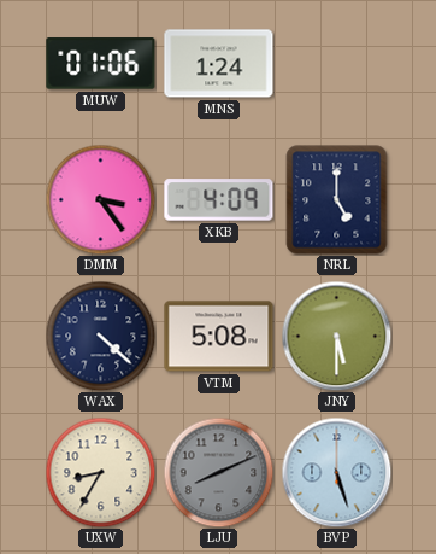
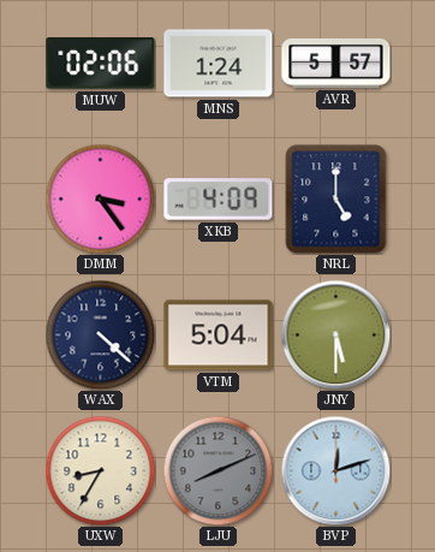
MUW: 01:06 -> 02:06
AVR: none -> 5:57
VTM: 5:08 -> 5:04
BVP: 5:27 -> 12:12
